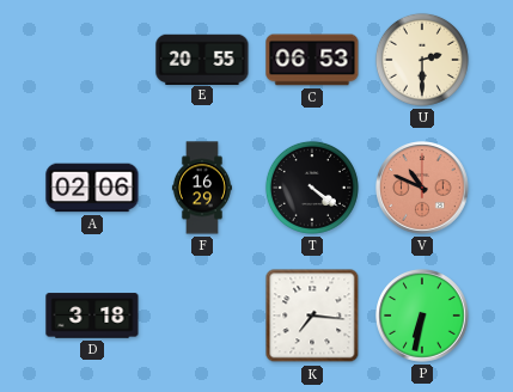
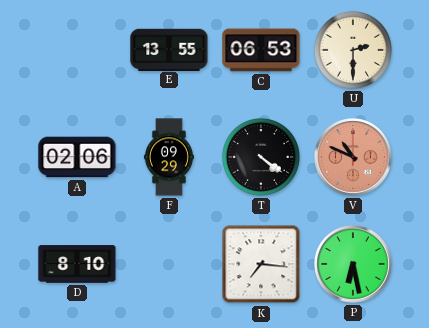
E: 20:55 -> 13:55
F: 16:29 -> 09:29
D: 3:18 -> 8:10
P: 6:32 -> 6:28
